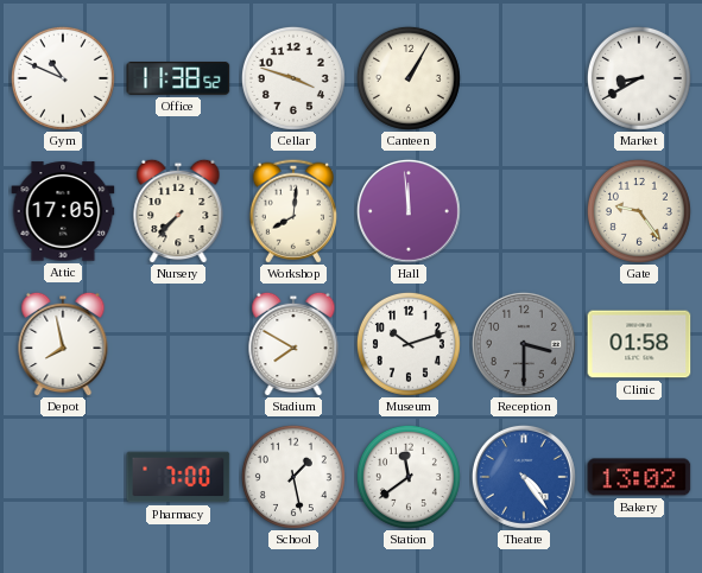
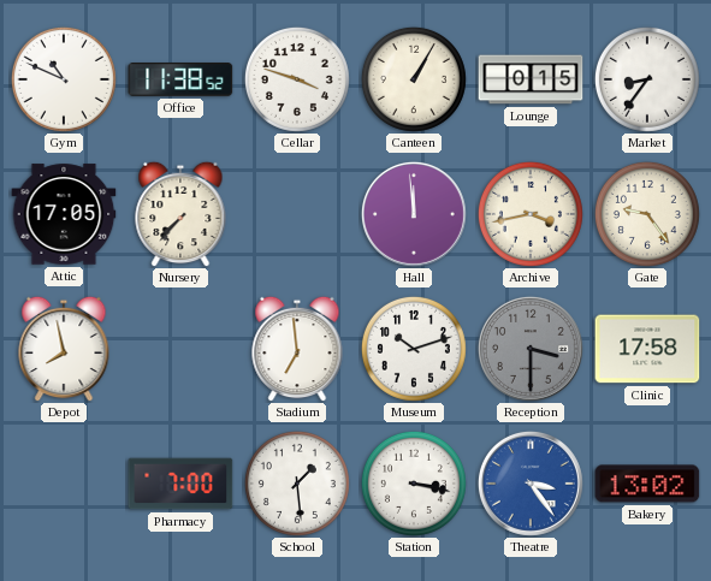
Lounge: none -> 0:15
Market: 8:40 -> 8:36
Workshop: 8:01 -> none
Archive: none -> 3:43
Stadium: 7:50 -> 6:59
Clinic: 01:58 -> 17:58
School: 1:28 -> 1:29
Station: 11:39 -> 3:17
Theatre: 4:24 -> 3:24
